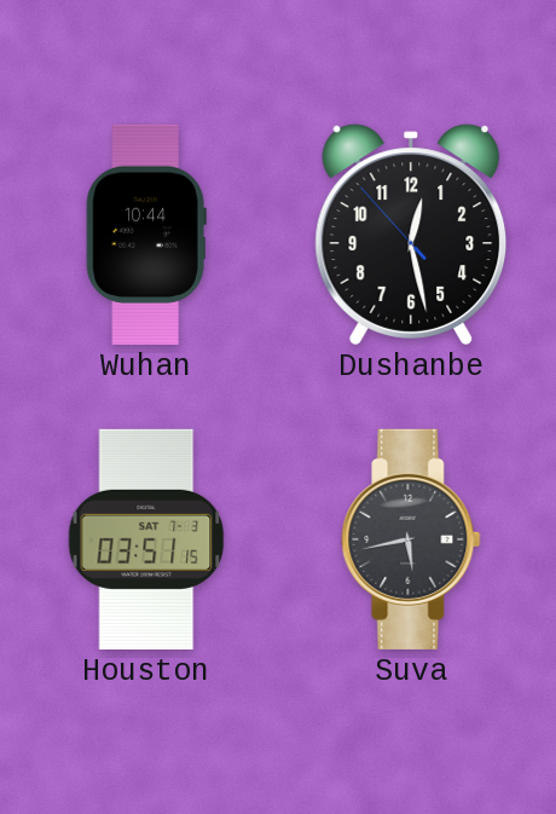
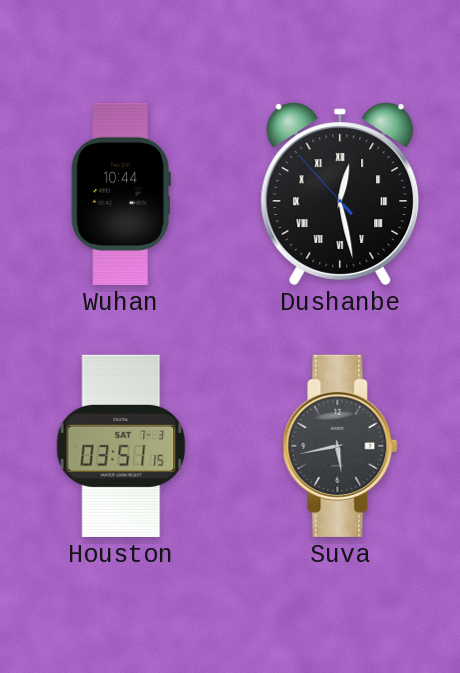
Dushanbe numerals: Arabic -> Roman
